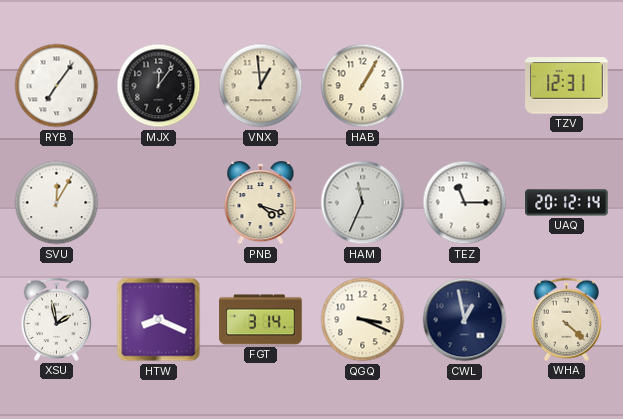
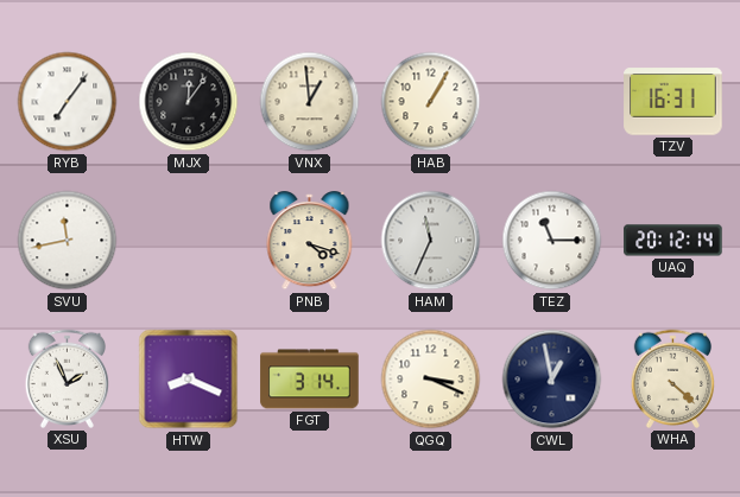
TZV: 12:31 -> 16:31
SVU: 12:05 -> 11:43
XSU: 1:58 -> 1:56
